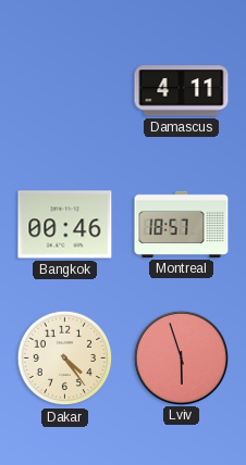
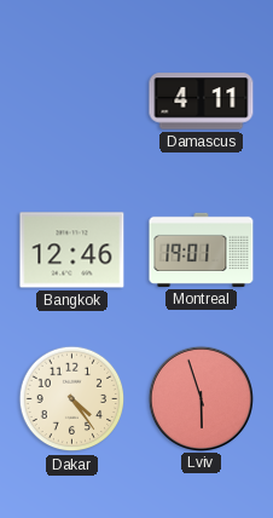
Bangkok: 00:46 -> 12:46
Montreal: 18:57 -> 19:01
